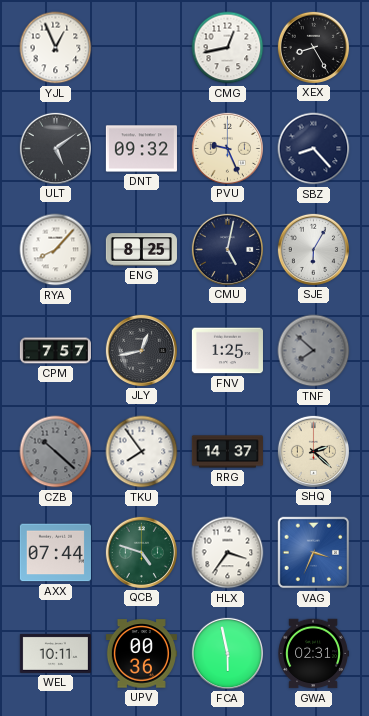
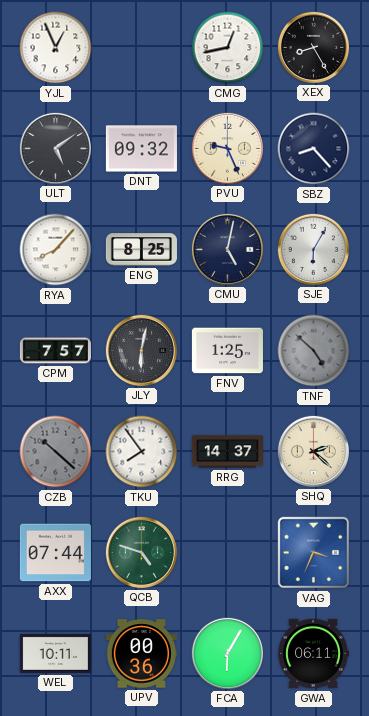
JLY: 12:43 -> 6:02
TNF: 7:52 -> 4:52
HLX: 3:36 -> none
FCA: 5:58 -> 6:05
GWA: 02:31 -> 06:11
